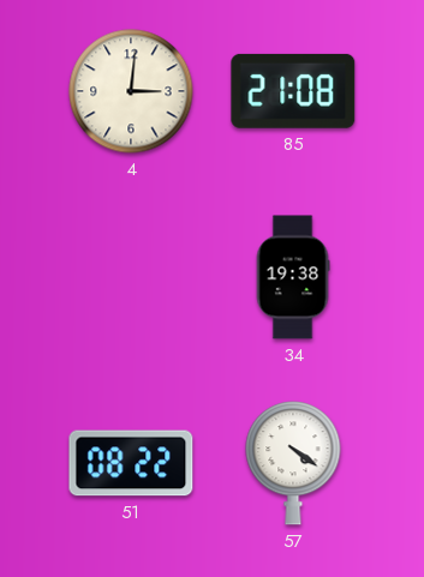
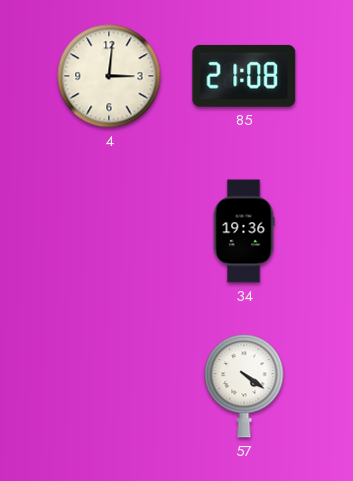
34: 19:38 -> 19:36
51: 08:22 -> none
